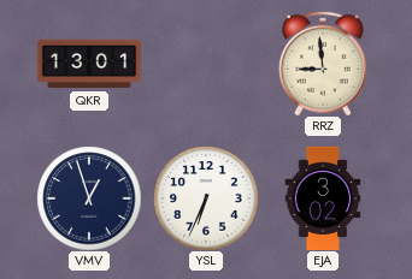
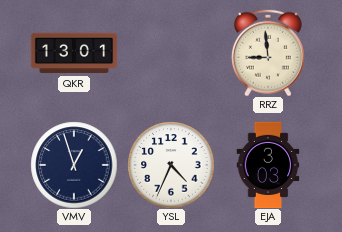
YSL: 6:34 -> 4:34
EJA: 3:02 -> 3:03
